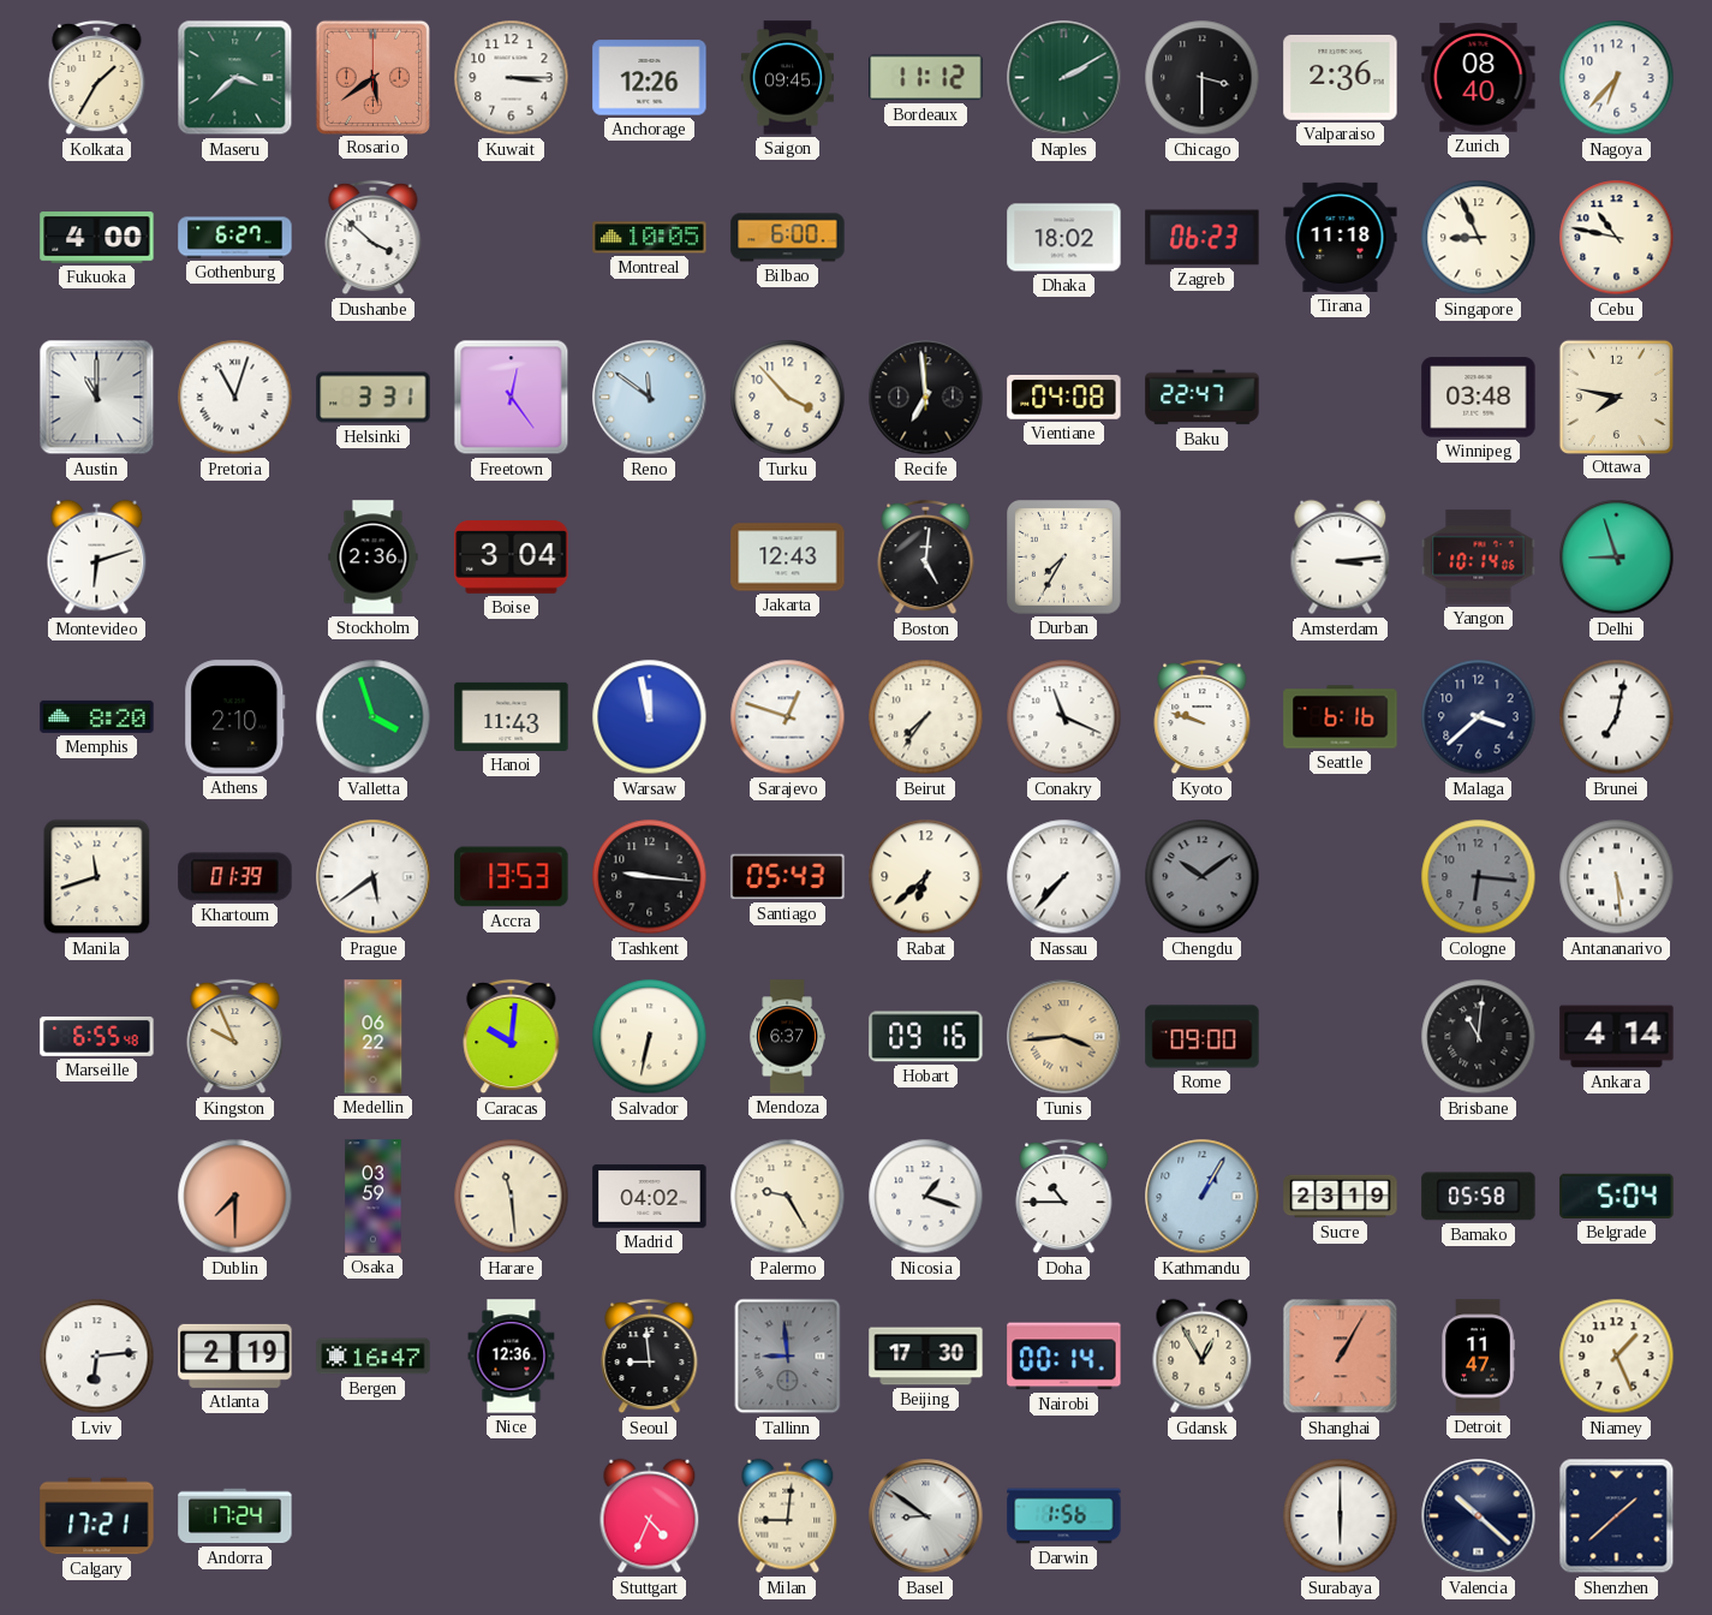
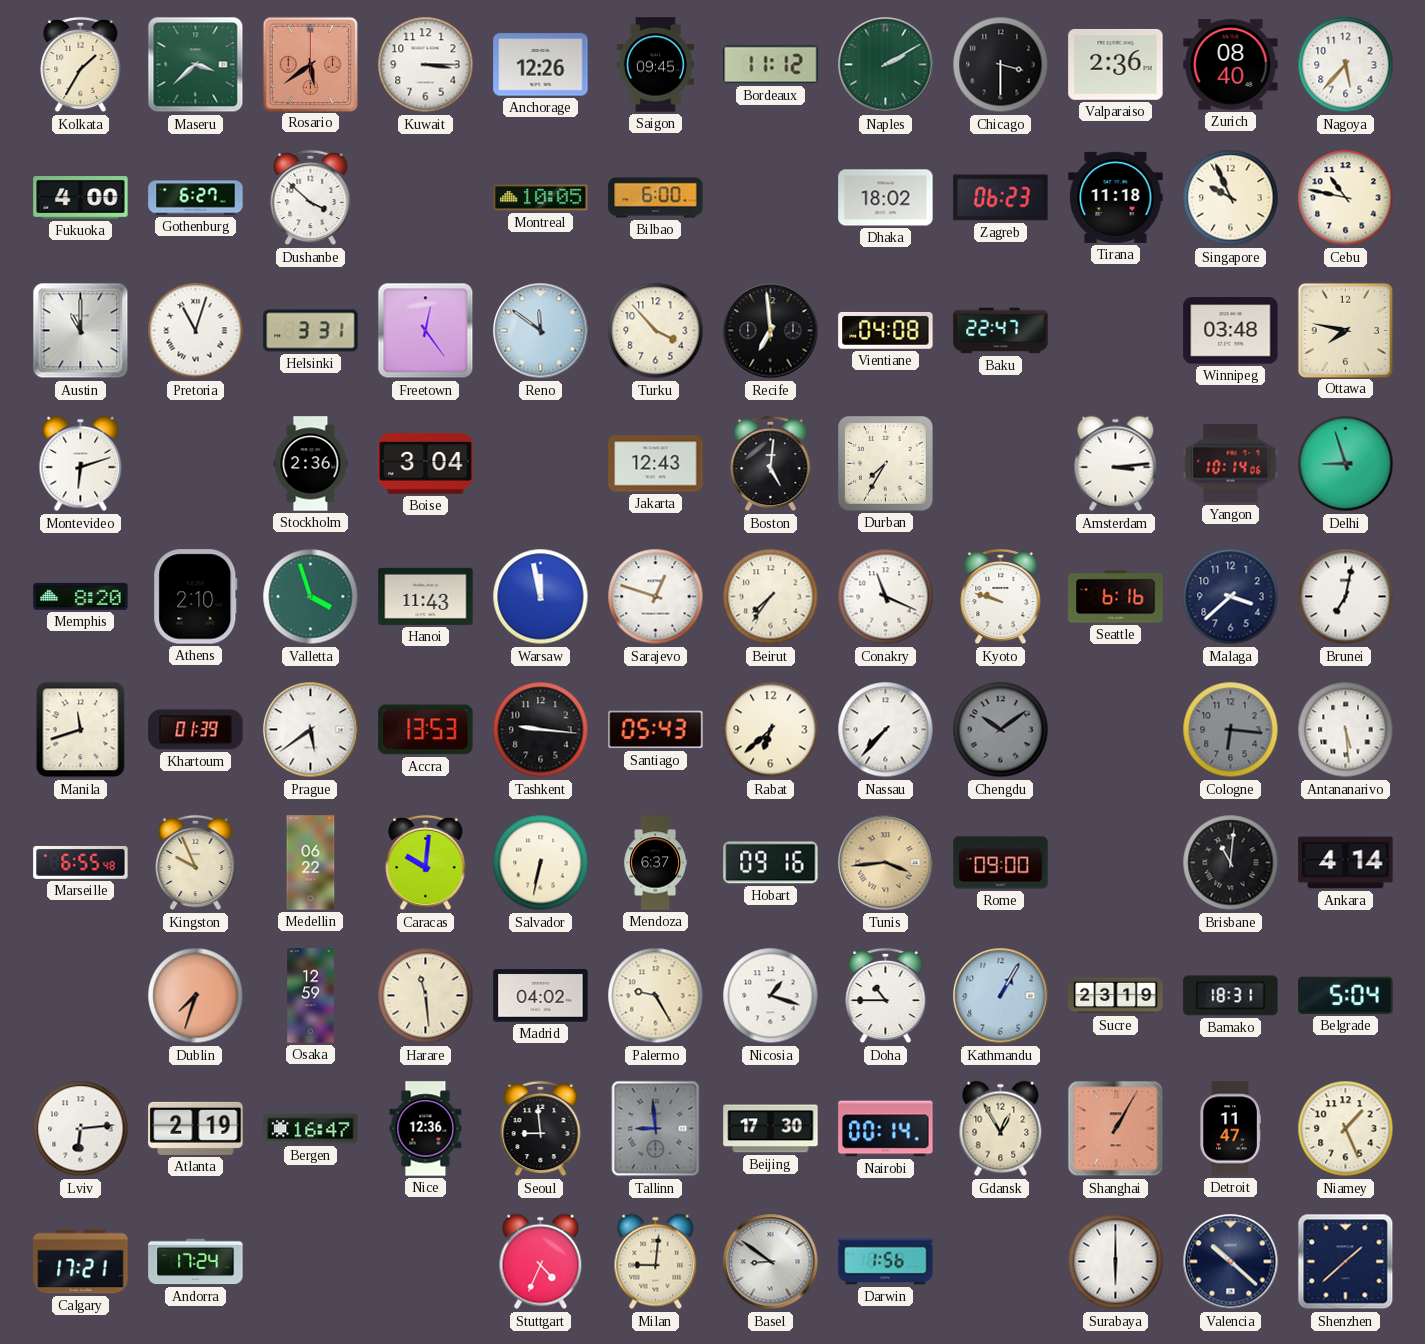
Nagoya: 6:37 -> 5:37
Singapore: 8:56 -> 9:56
Dublin: 7:30 -> 7:33
Osaka: 03:59 -> 12:59
Bamako: 05:58 -> 18:31
